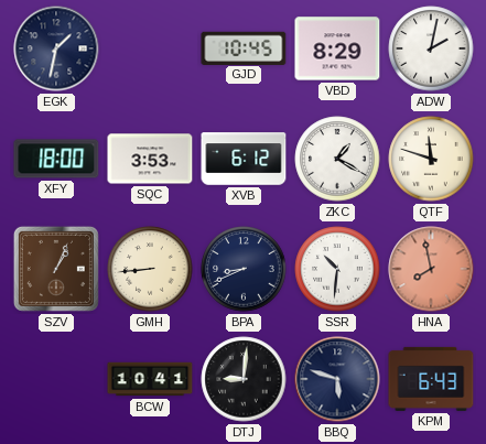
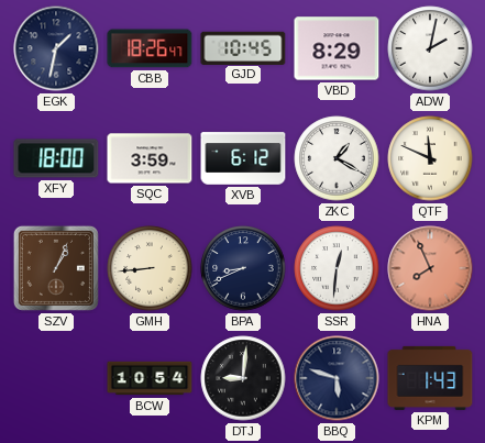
CBB: none -> 18:26
SQC: 3:53 -> 3:59
QTF: 11:48 -> 11:49
SSR: 10:31 -> 12:31
HNA: 7:58 -> 7:56
BCW: 10:41 -> 10:54
KPM: 6:43 -> 1:43
